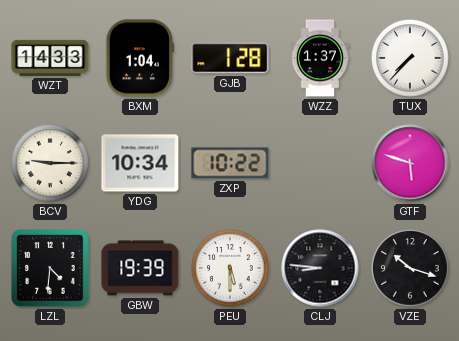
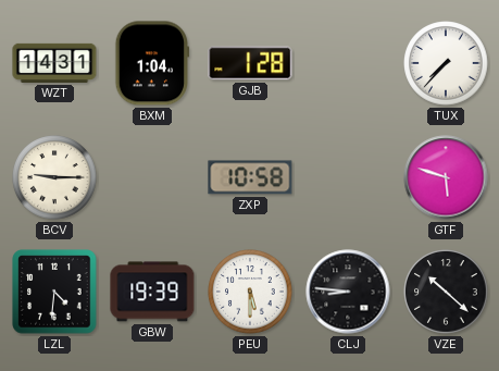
WZT: 14:33 -> 14:31
WZZ: 1:37 -> none
YDG: 10:34 -> none
ZXP: 10:22 -> 10:58
VZE: 10:18 -> 10:22
